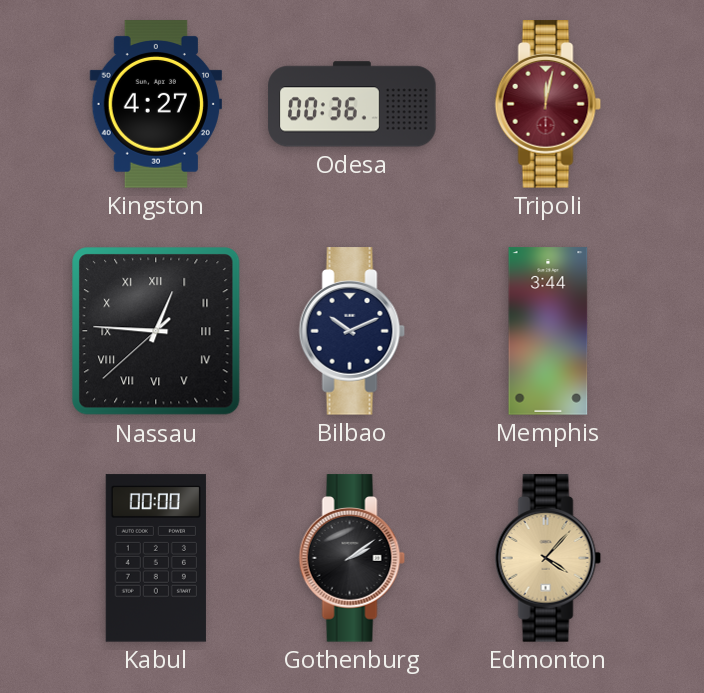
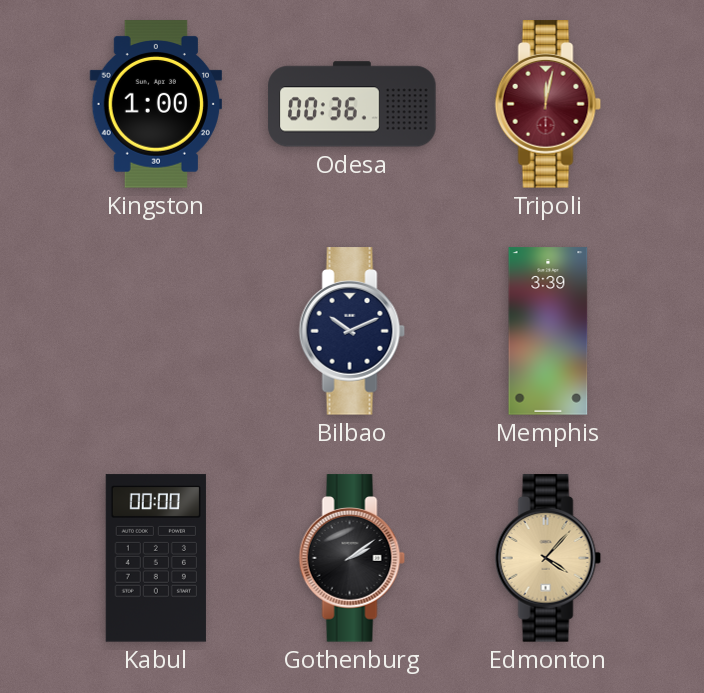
Kingston: 4:27 -> 1:00
Nassau: 12:45 -> none
Memphis: 3:44 -> 3:39
